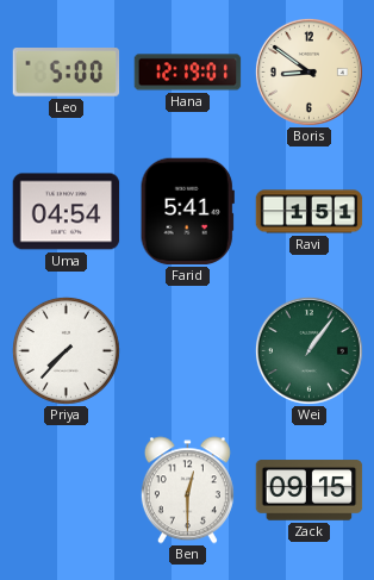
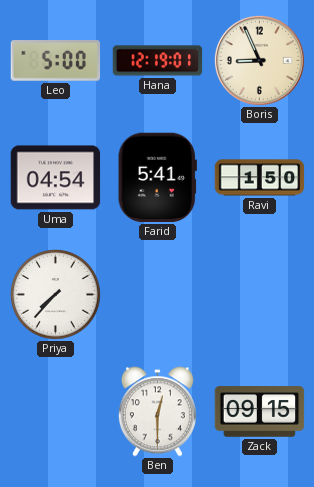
Boris: 8:51 -> 8:56
Ravi: 1:51 -> 1:50
Wei: 1:06 -> none
